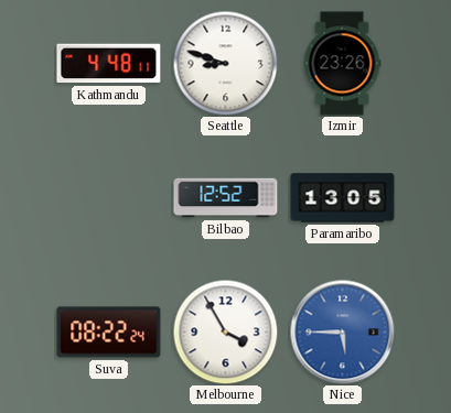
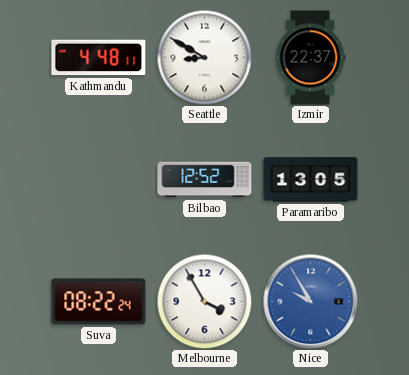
Seattle: 8:48 -> 8:50
Izmir: 23:26 -> 22:37
Nice: 5:45 -> 9:55
